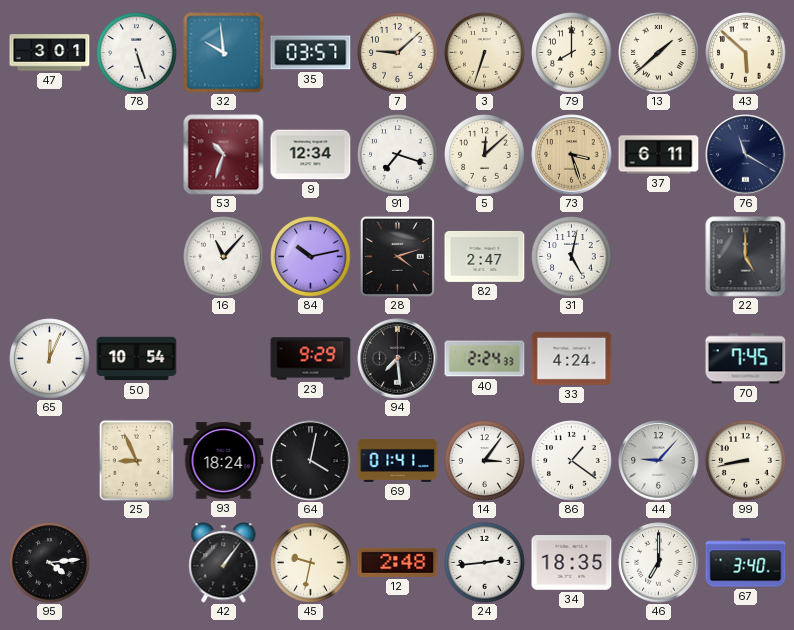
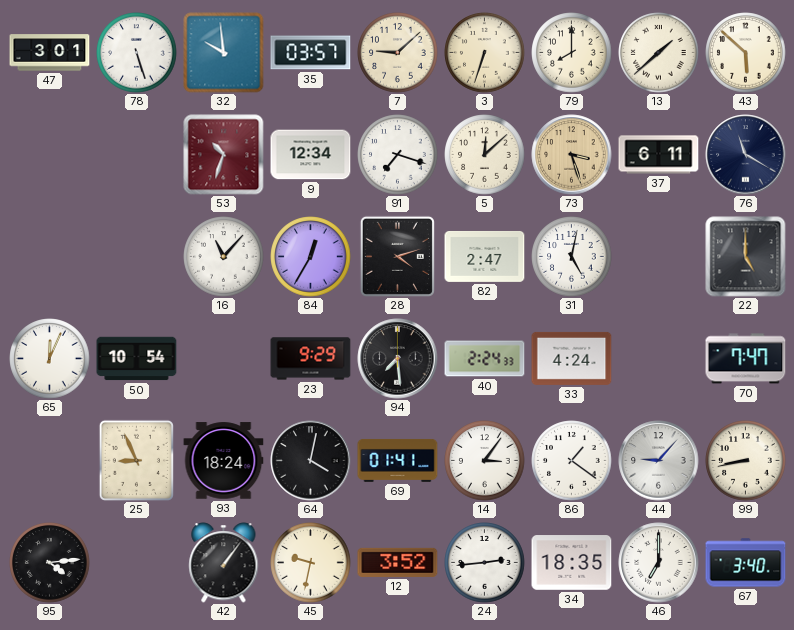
84: 10:13 -> 12:35
70: 7:45 -> 7:47
12: 2:48 -> 3:52
